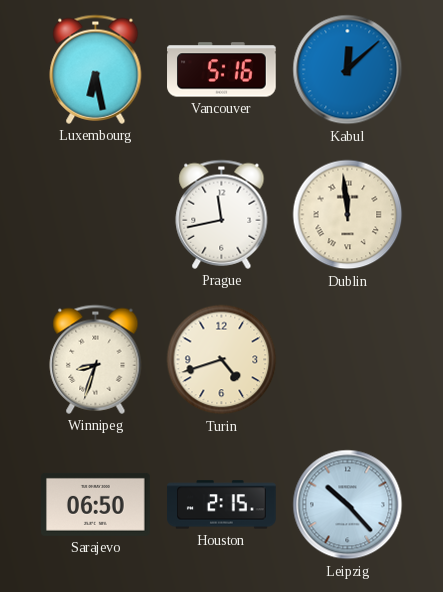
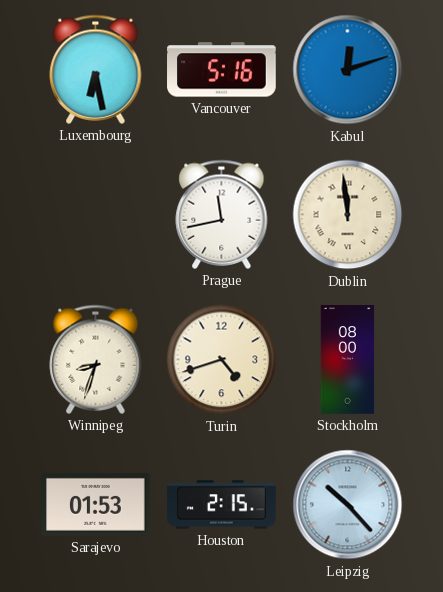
Kabul: 12:08 -> 12:12
Stockholm: none -> 08:00
Sarajevo: 06:50 -> 01:53
